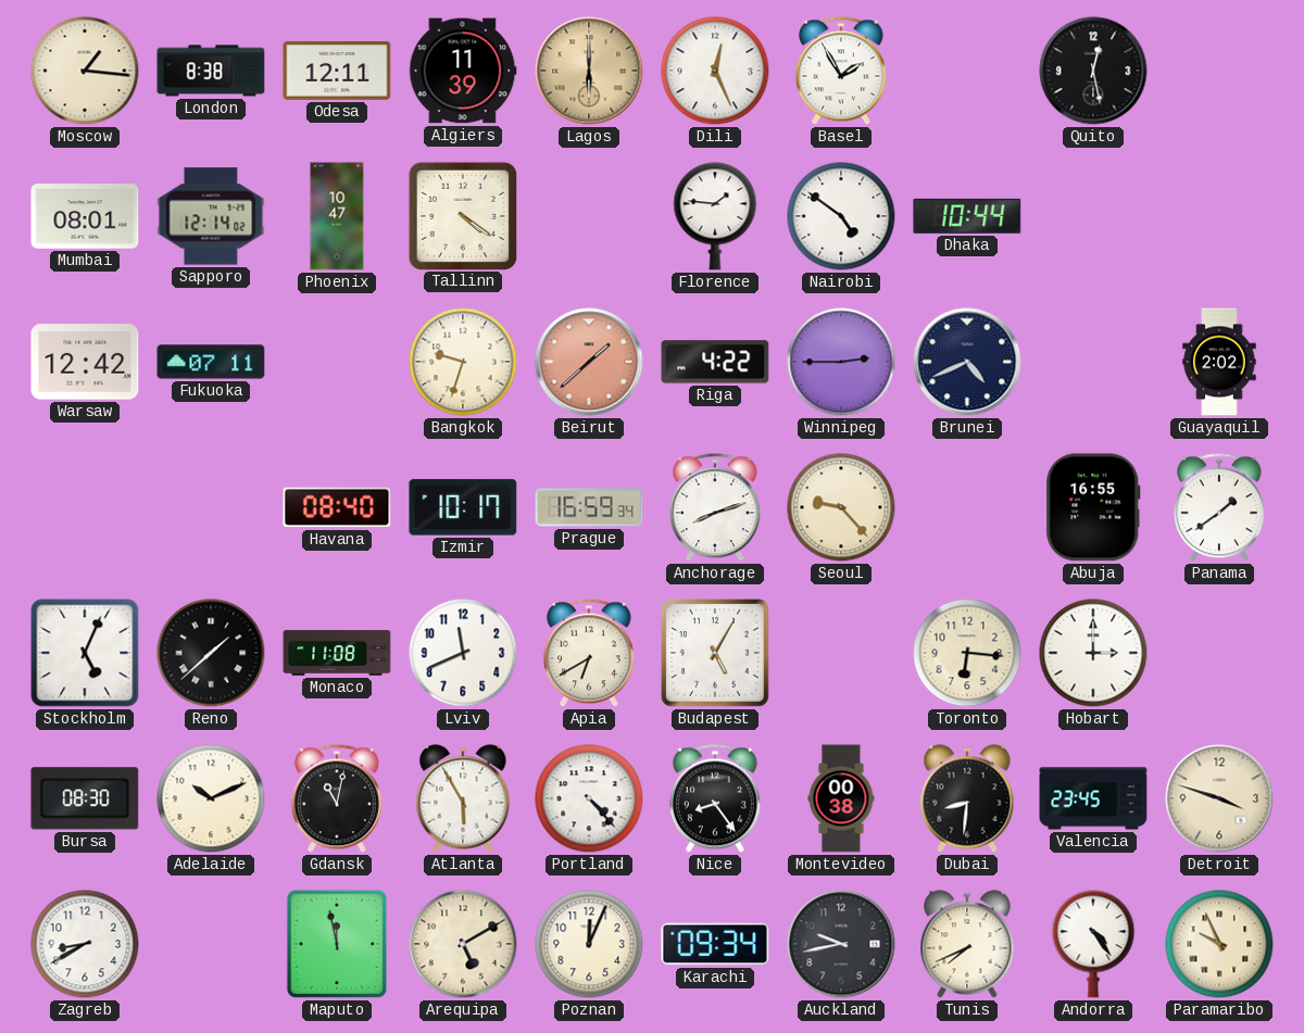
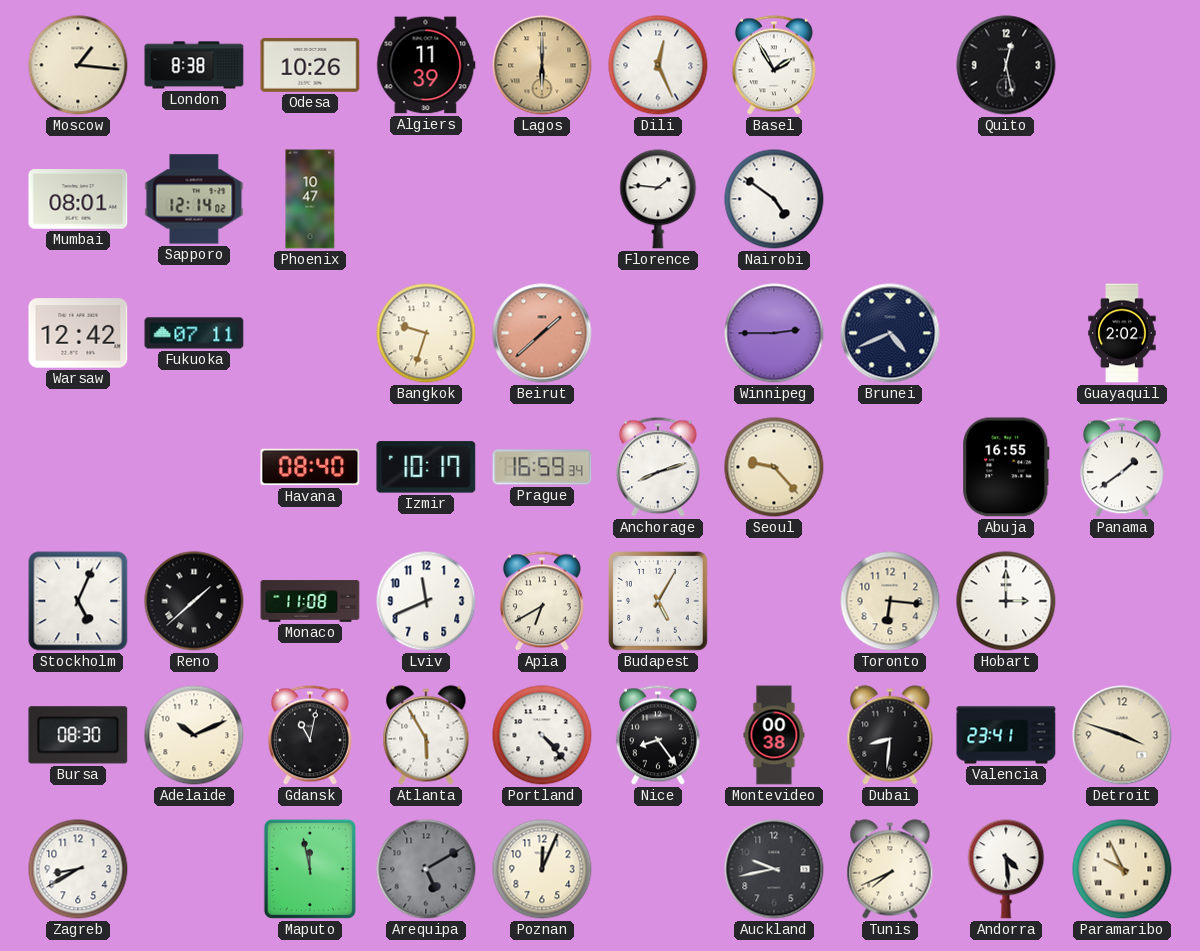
Odesa: 12:11 -> 10:26
Tallinn: 4:21 -> none
Dhaka: 10:44 -> none
Riga: 4:22 -> none
Valencia: 23:45 -> 23:41
Arequipa dial: cream -> grey
Karachi: 09:34 -> none
Andorra: 4:24 -> 4:29
